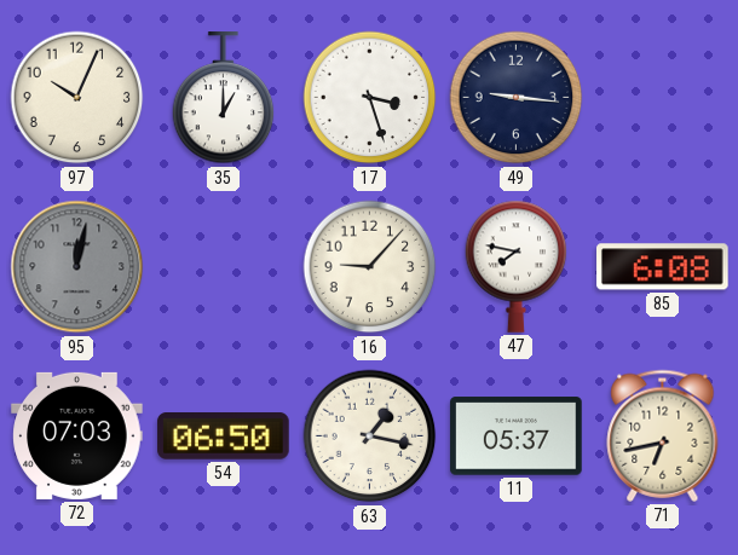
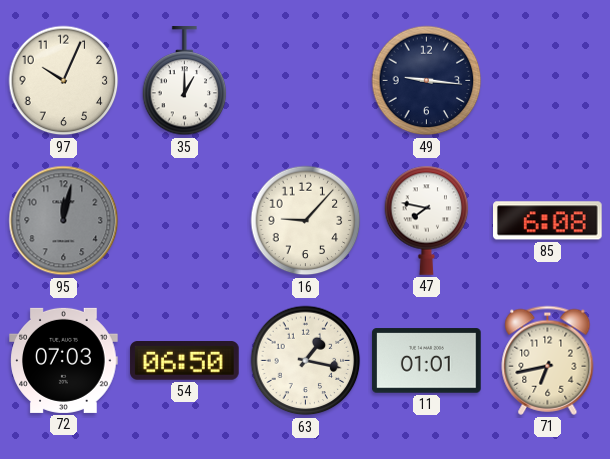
17: 3:27 -> none
11: 05:37 -> 01:01
